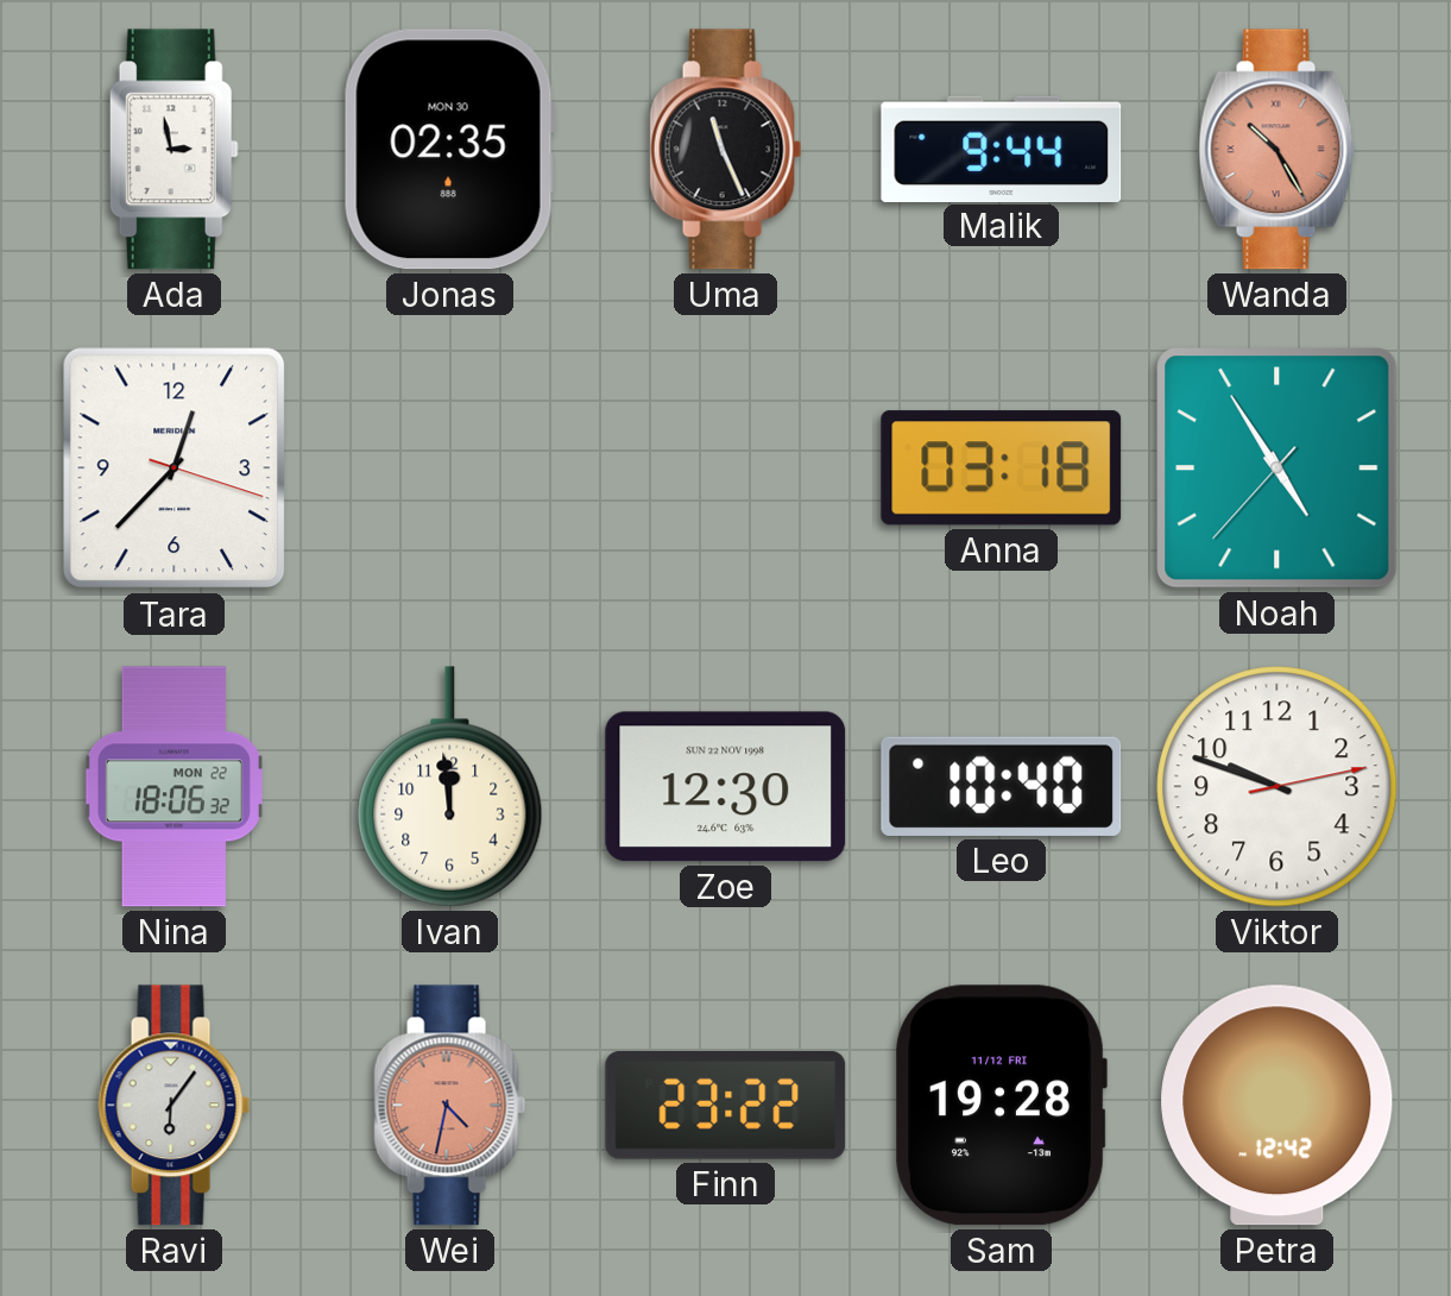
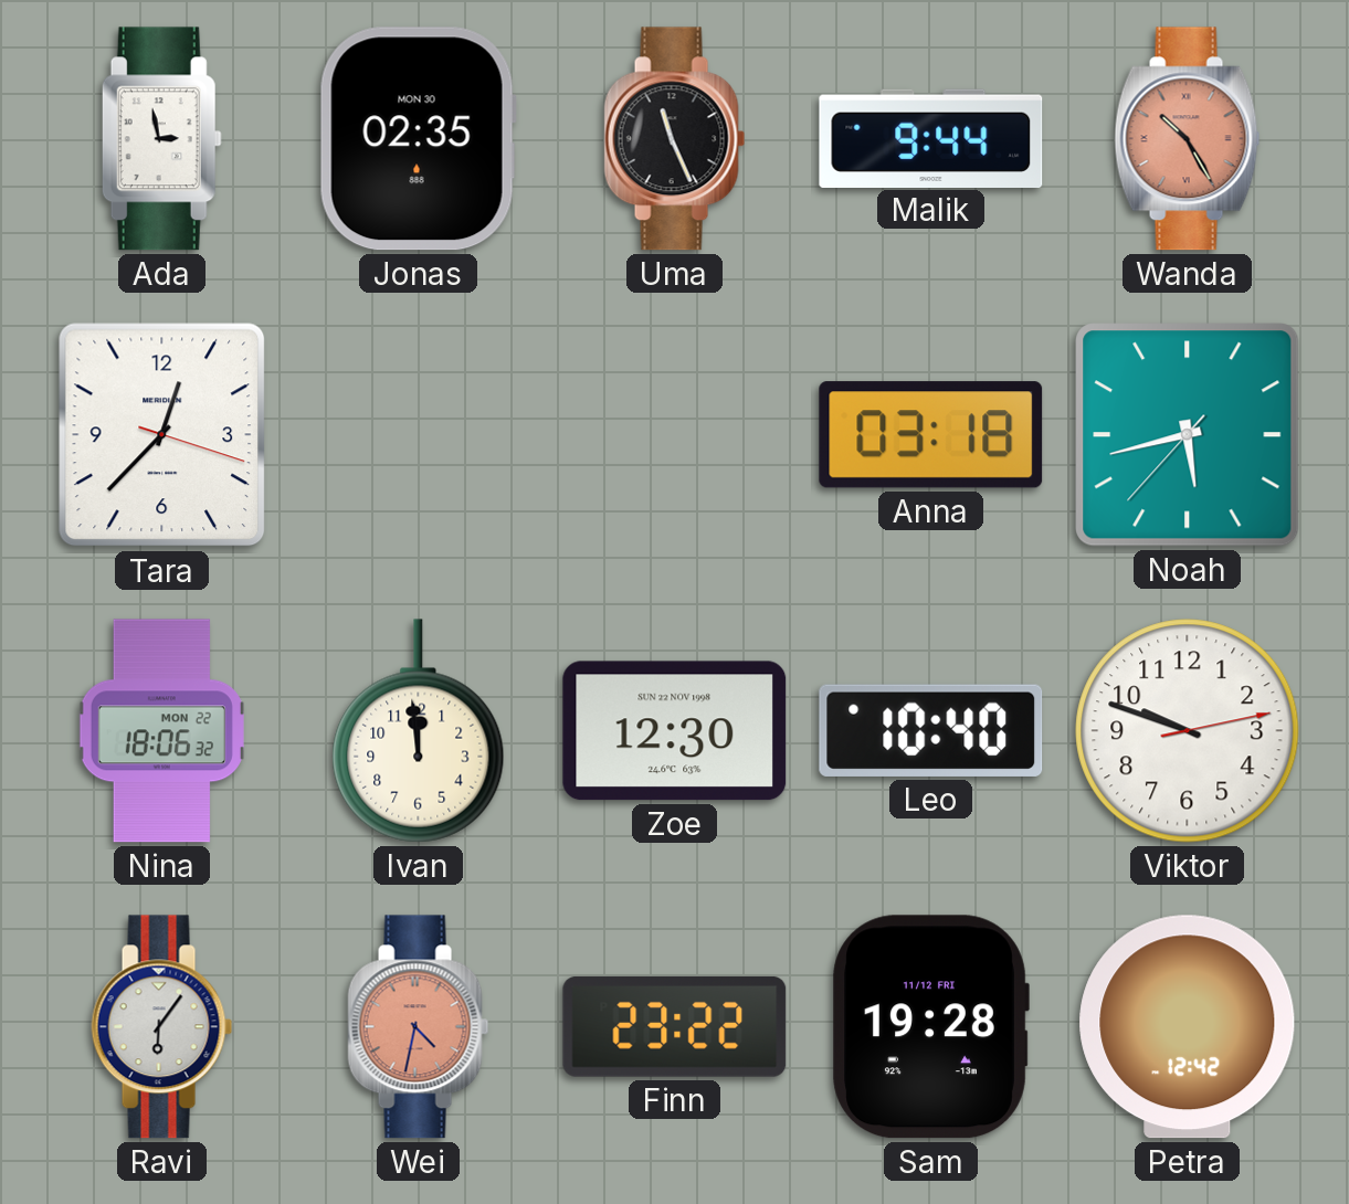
Noah: 4:54 -> 5:42
